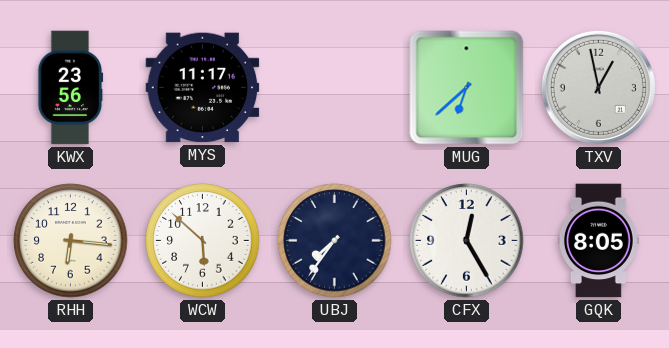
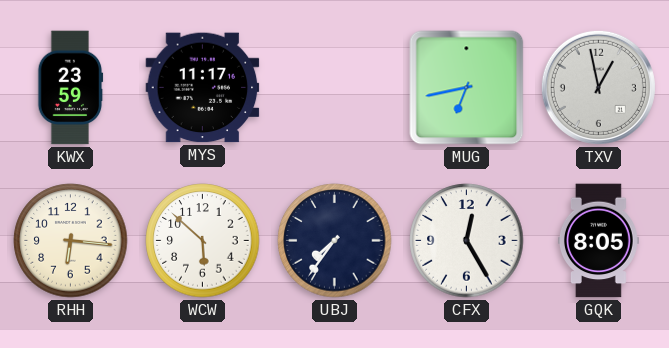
KWX: 23:56 -> 23:59
MUG: 6:38 -> 6:43
